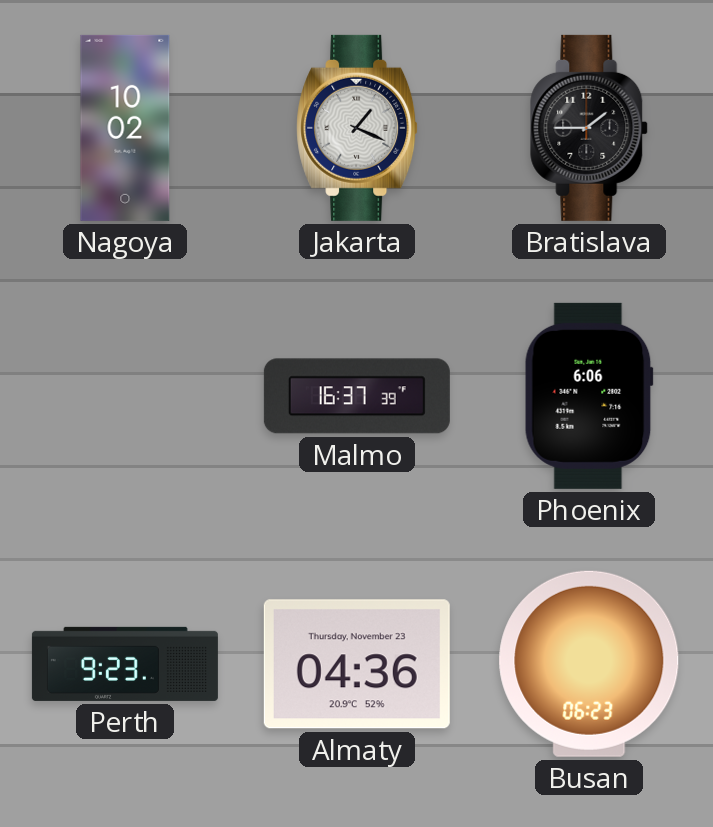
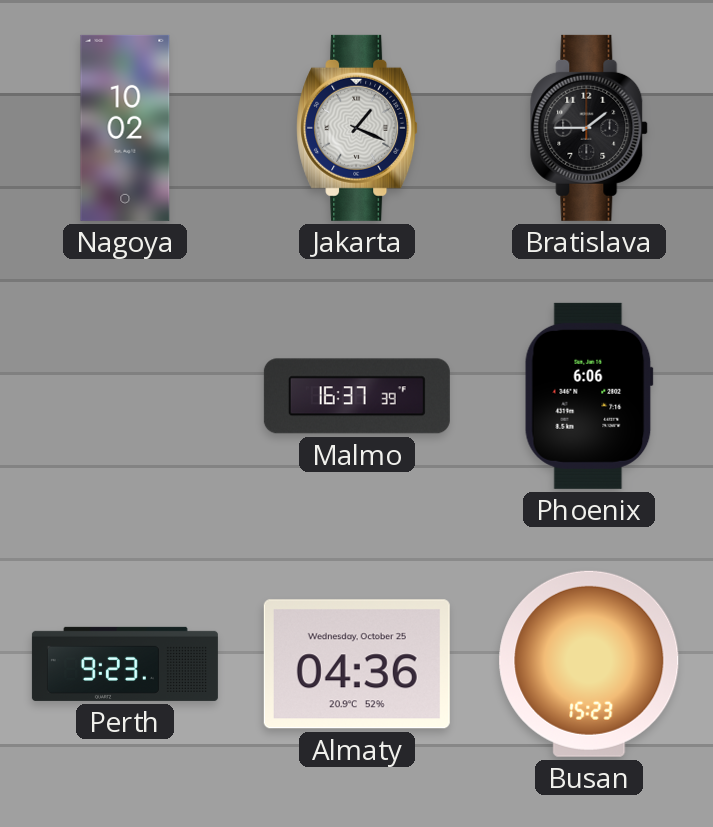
Almaty date: Thursday, November 23 -> Wednesday, October 25
Busan: 06:23 -> 15:23
